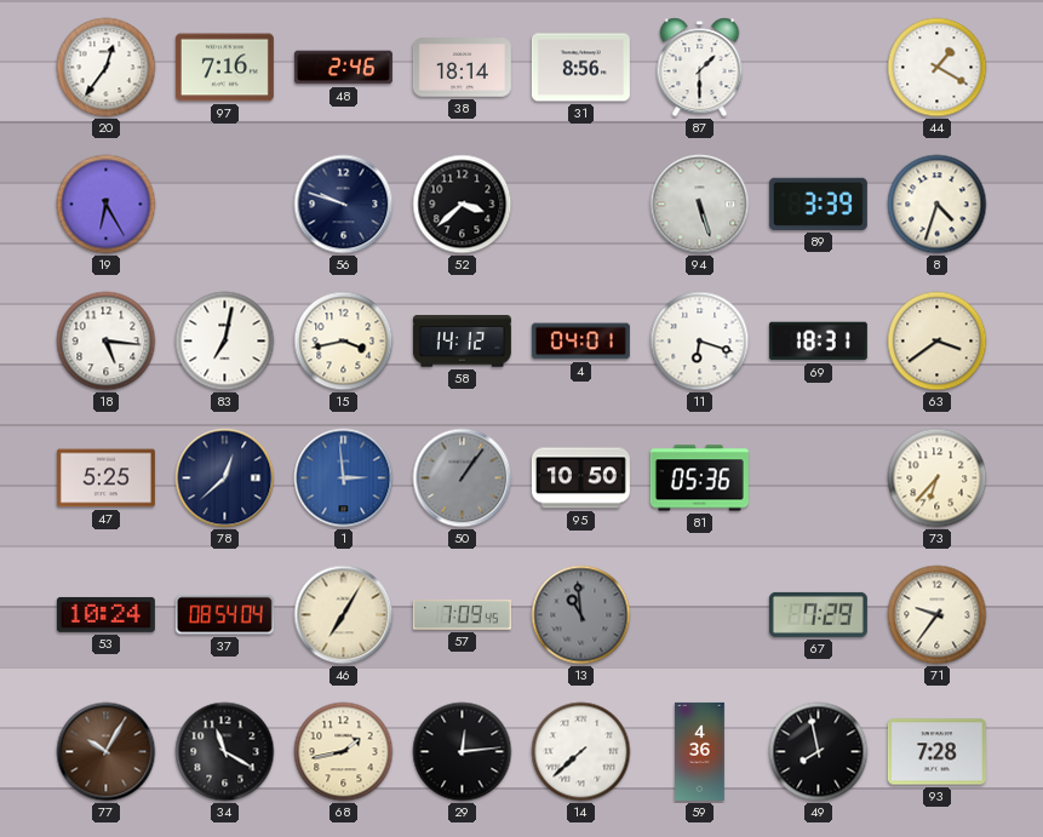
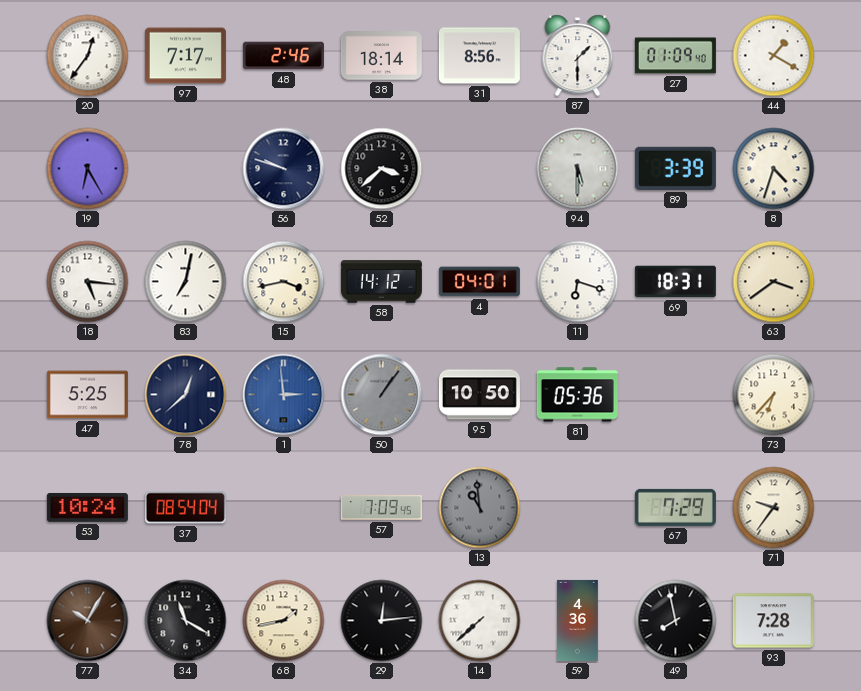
97: 7:16 -> 7:17
27: none -> 01:09
94: 5:27 -> 5:30
46: 7:05 -> none
